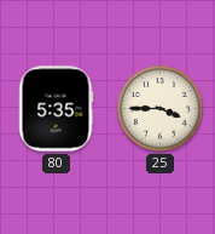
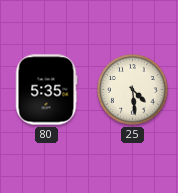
25: 3:45 -> 4:29
